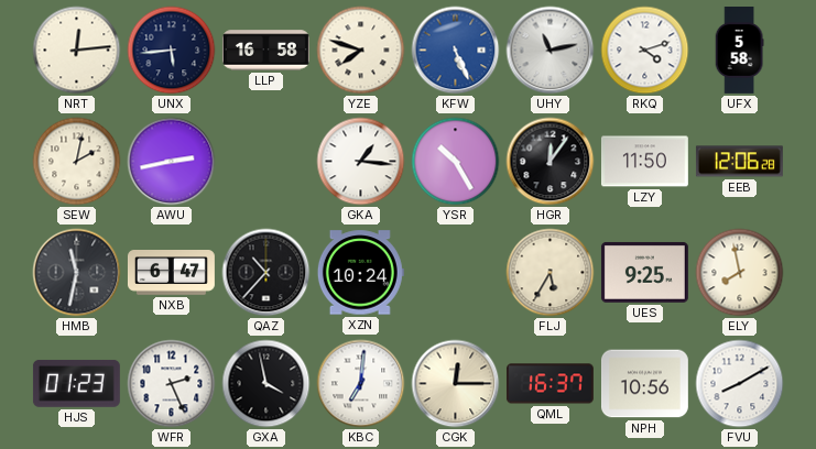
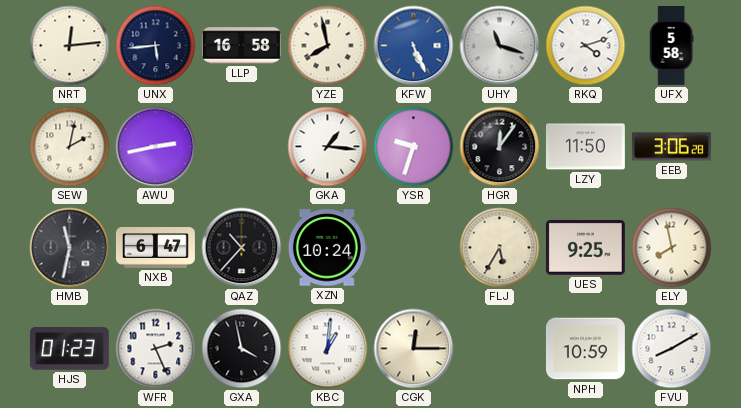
YZE: 7:48 -> 7:58
UHY: 11:13 -> 11:18
YSR: 10:25 -> 9:33
EEB: 12:06 -> 3:06
KBC: 7:01 -> 1:01
QML: 16:37 -> none
NPH: 10:56 -> 10:59
